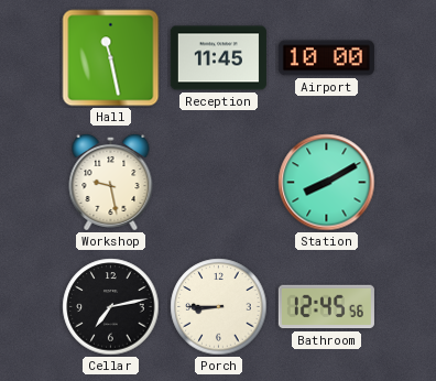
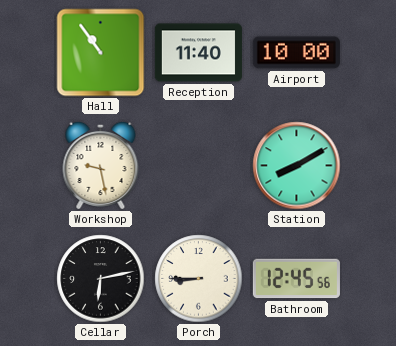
Hall: 11:28 -> 10:54
Reception: 11:45 -> 11:40
Cellar: 7:13 -> 6:13
